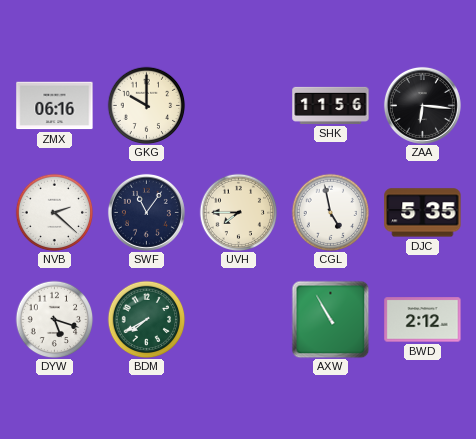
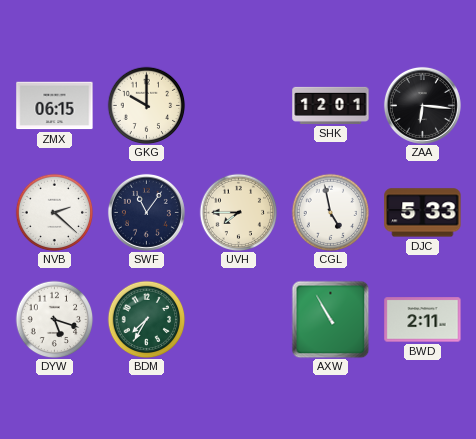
ZMX: 06:16 -> 06:15
SHK: 11:56 -> 12:01
DJC: 5:35 -> 5:33
BDM: 7:40 -> 7:35
BWD: 2:12 -> 2:11
